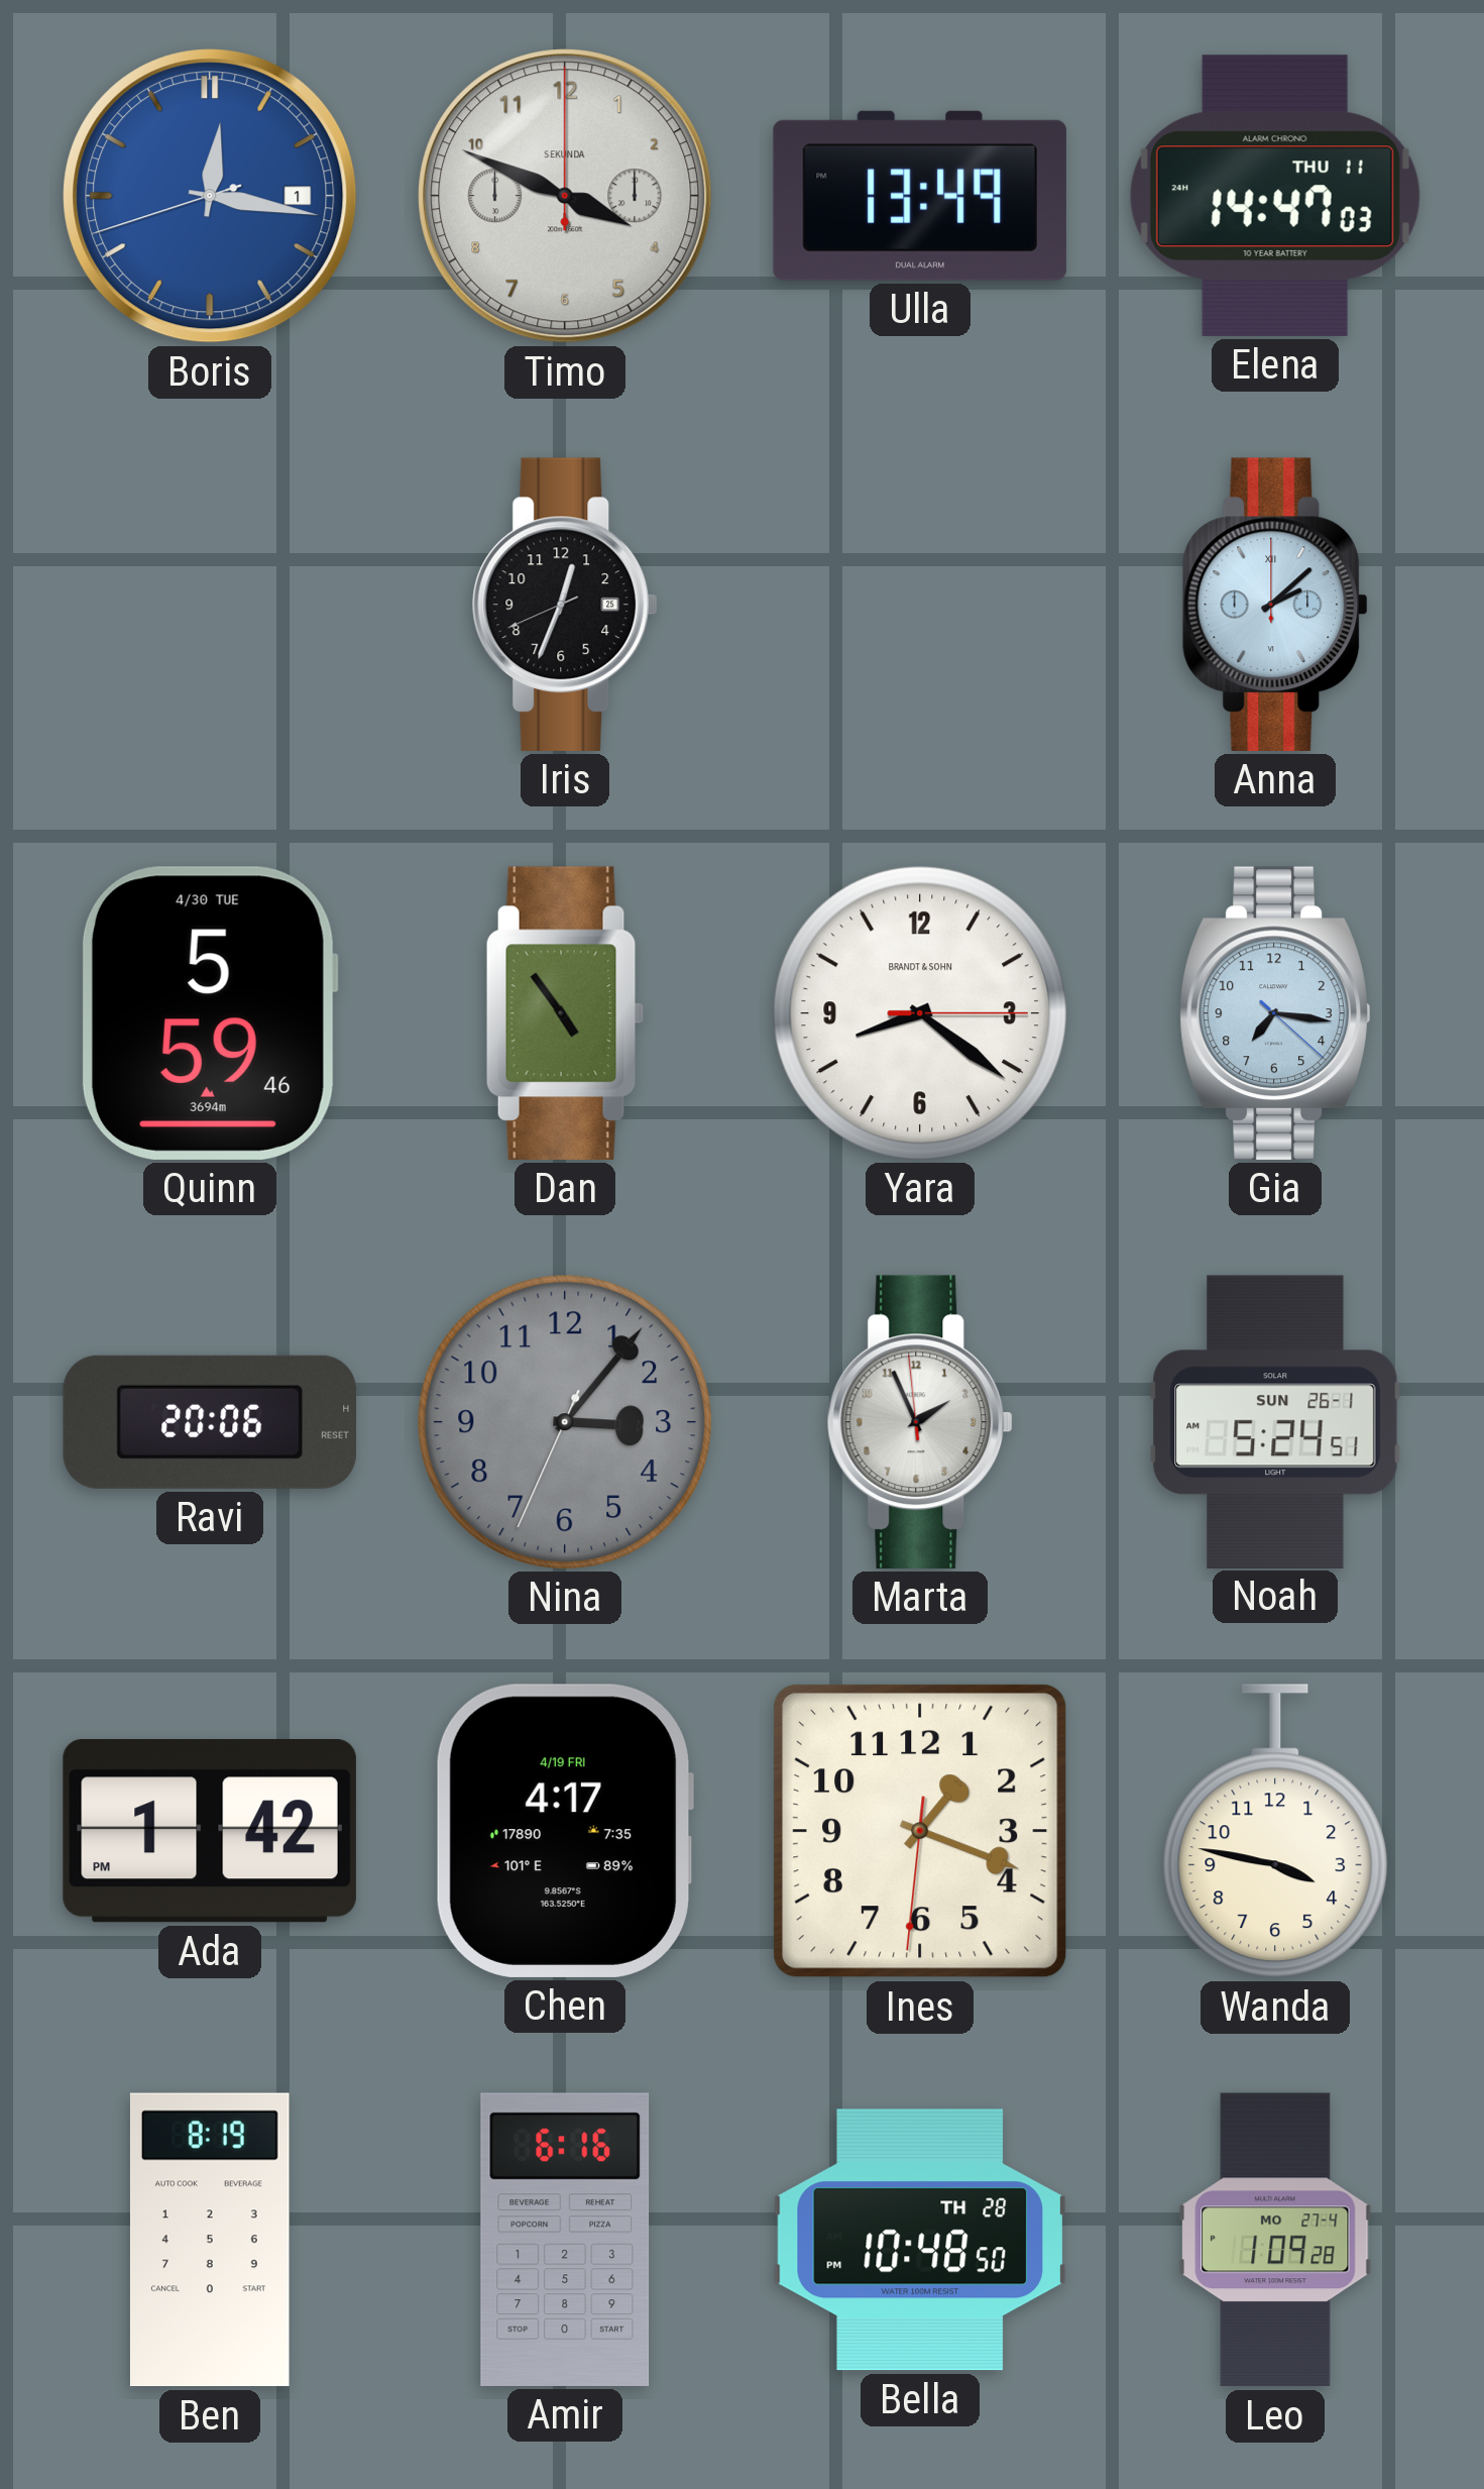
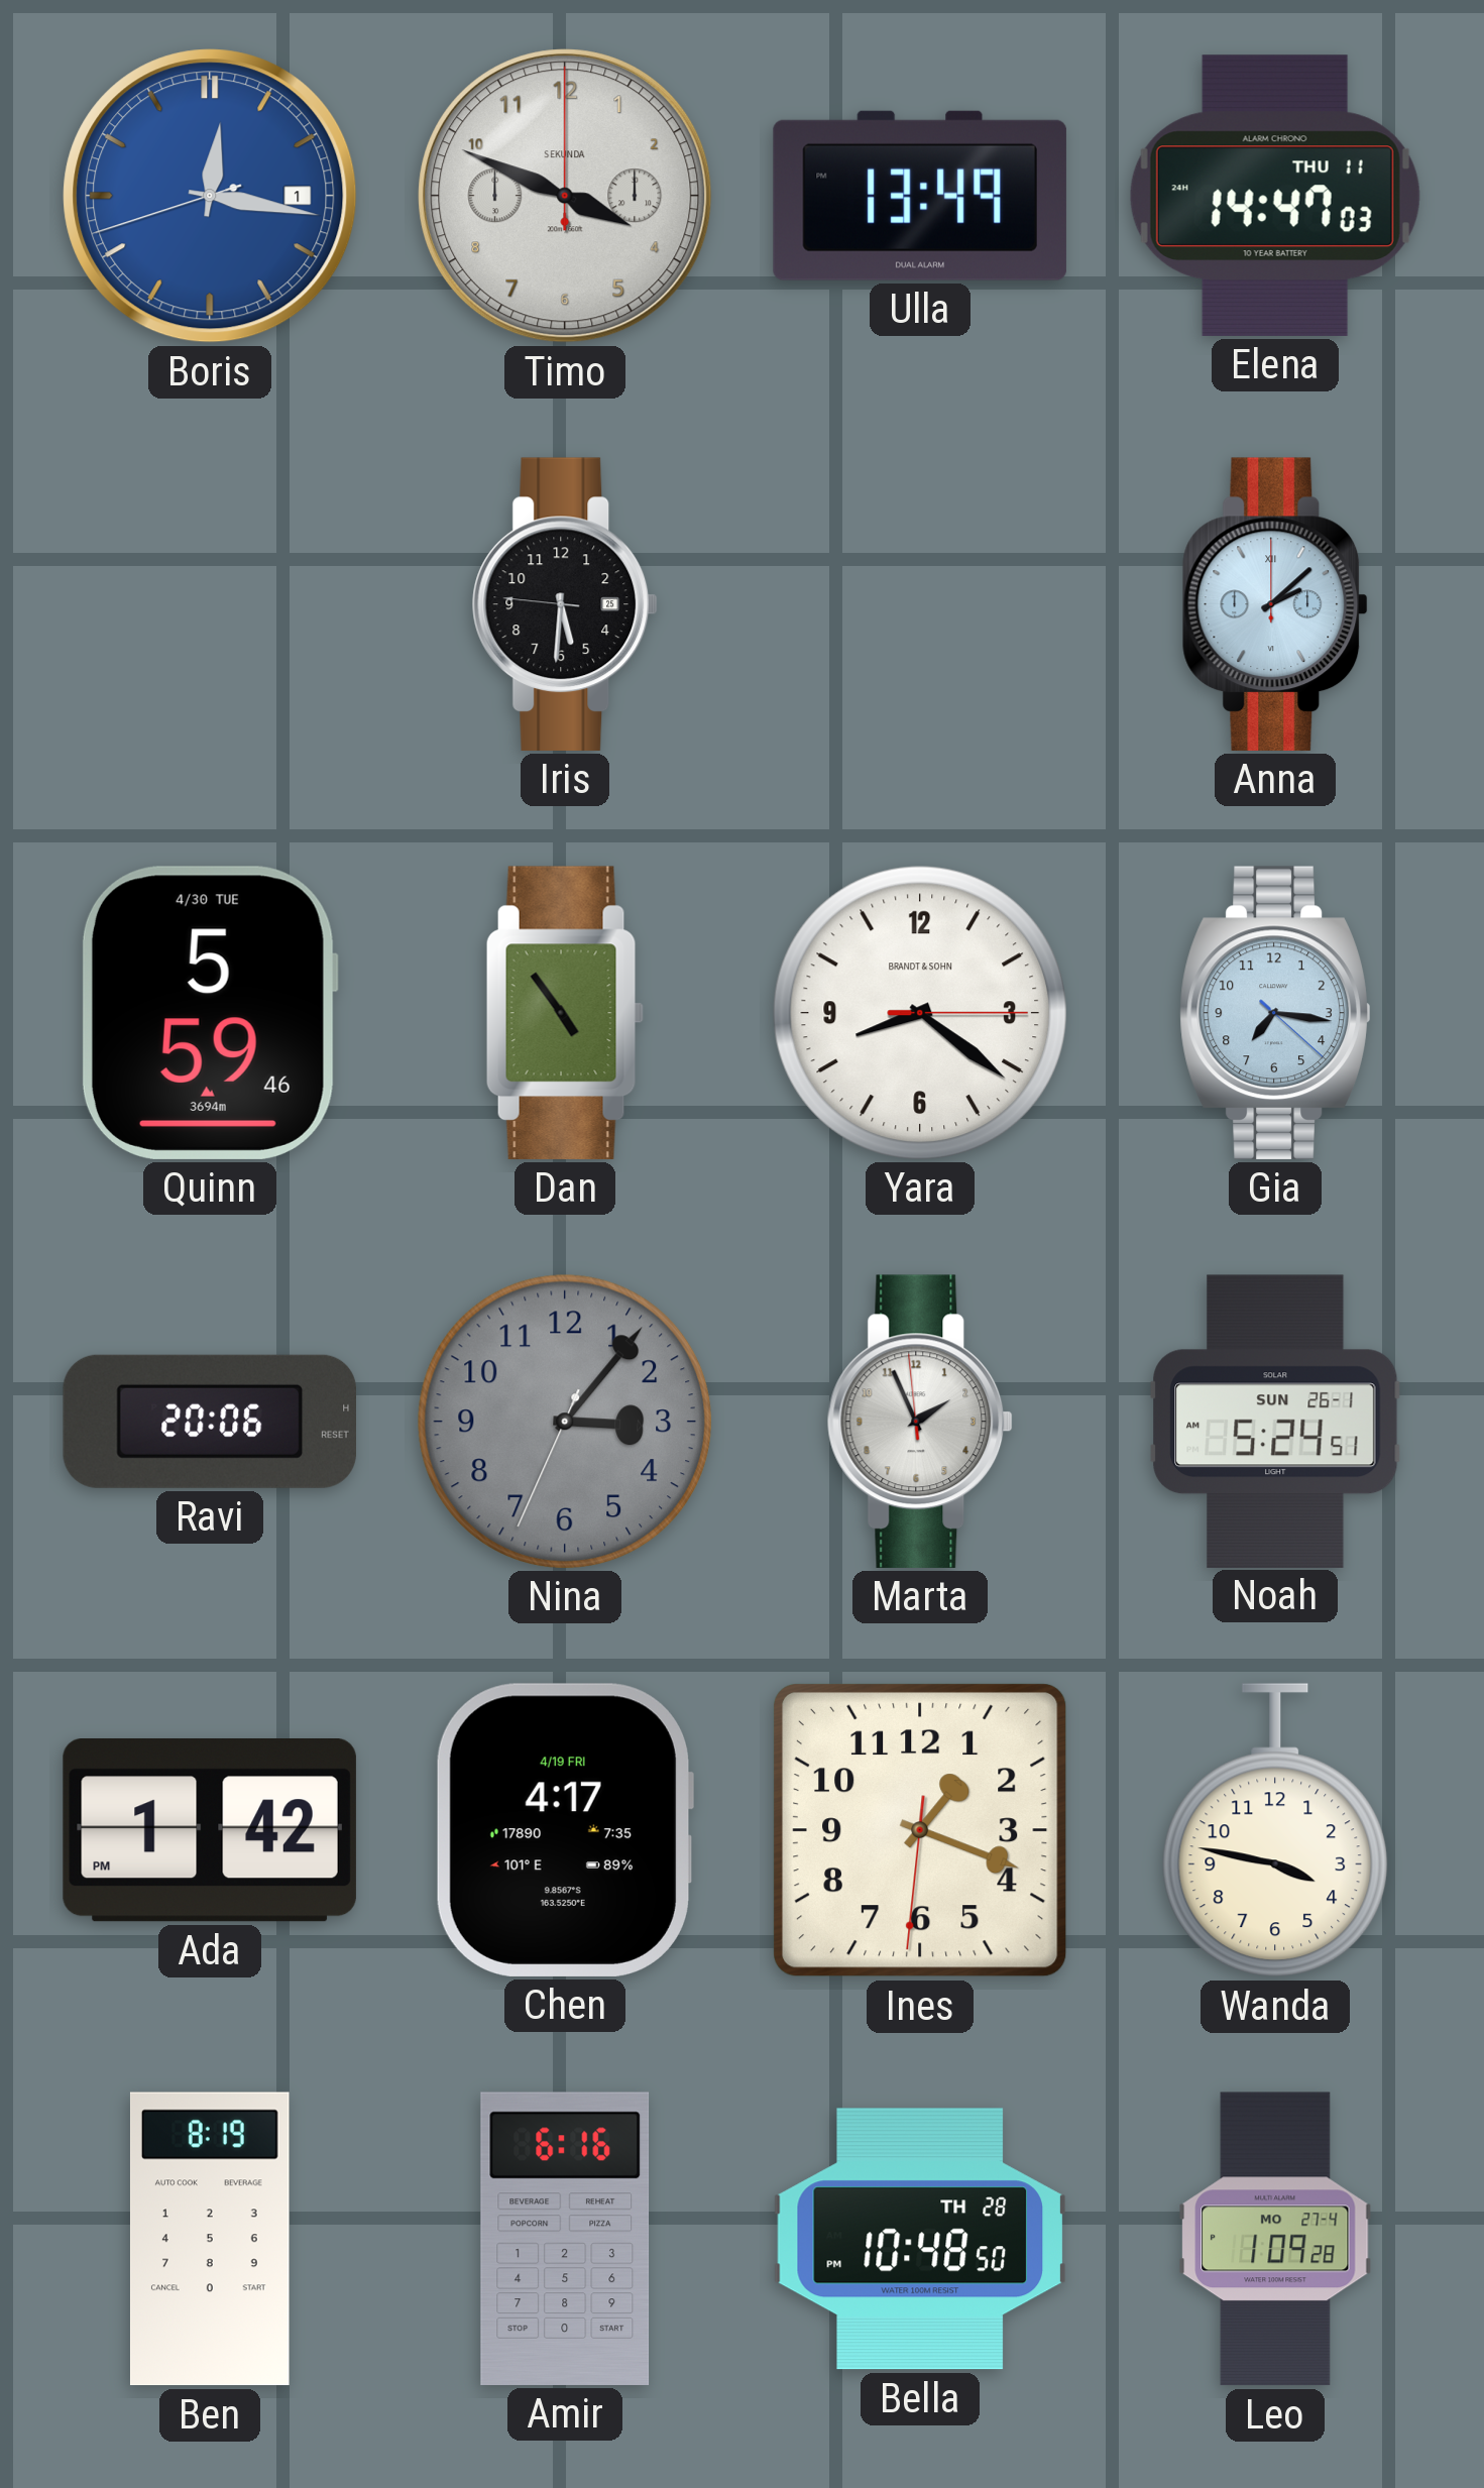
Iris: 12:33 -> 5:30
